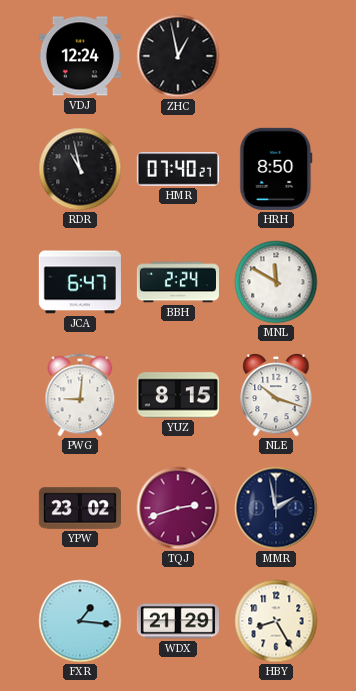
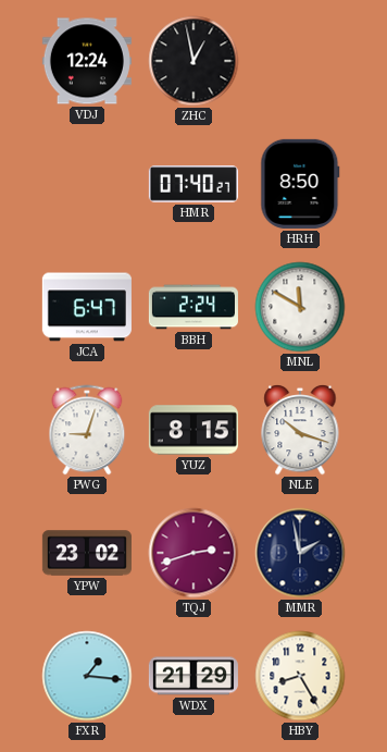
RDR: 10:58 -> none
PWG: 9:01 -> 9:03
